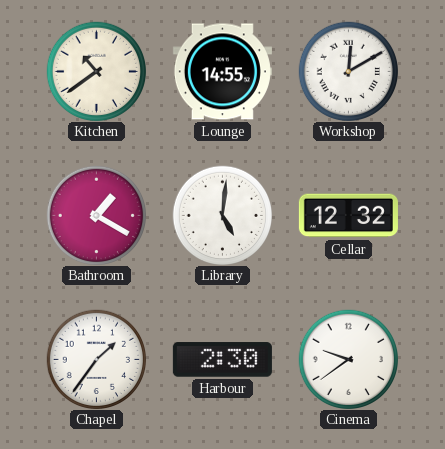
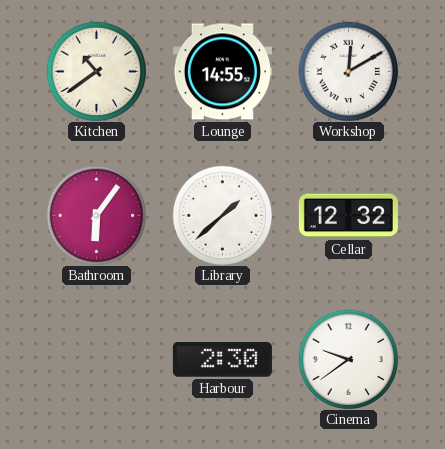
Bathroom: 1:20 -> 6:06
Library: 5:01 -> 1:38
Chapel: 1:36 -> none
